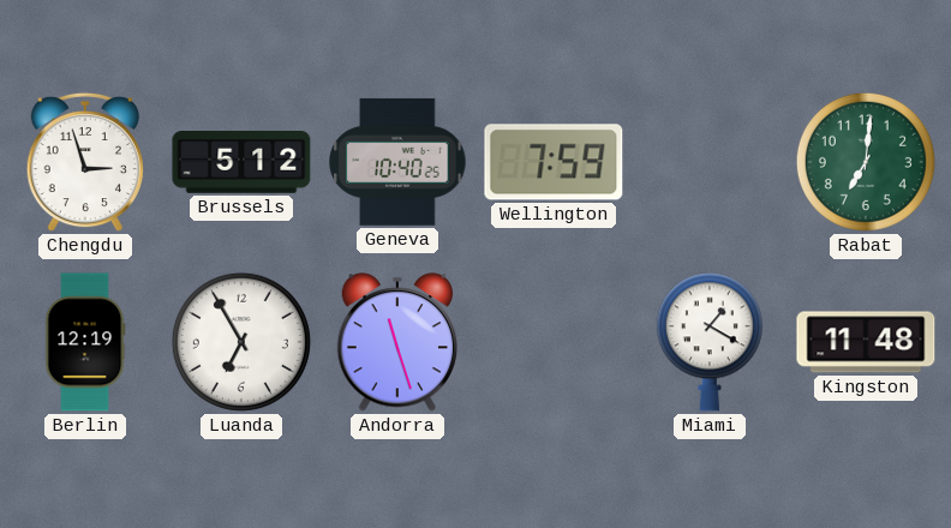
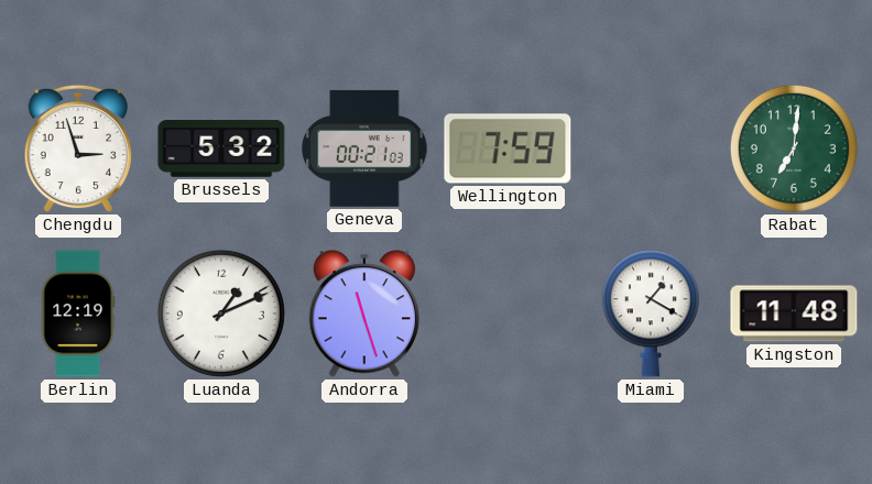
Brussels: 5:12 -> 5:32
Geneva: 10:40 -> 00:21
Luanda: 6:55 -> 1:11
